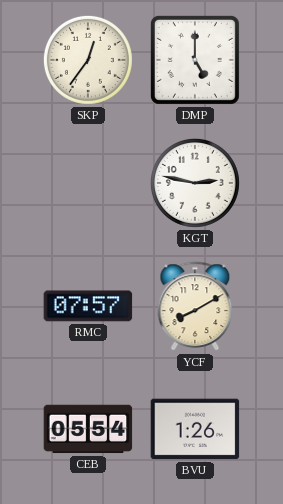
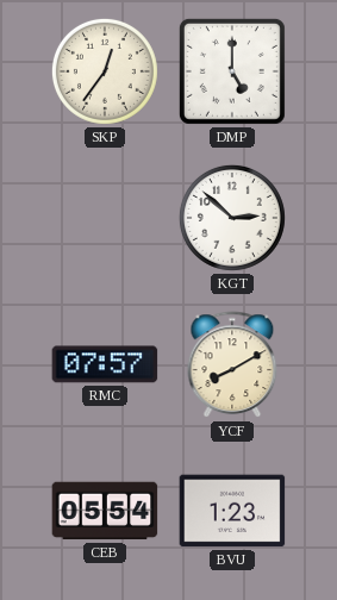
KGT: 2:47 -> 2:52
BVU: 1:26 -> 1:23
